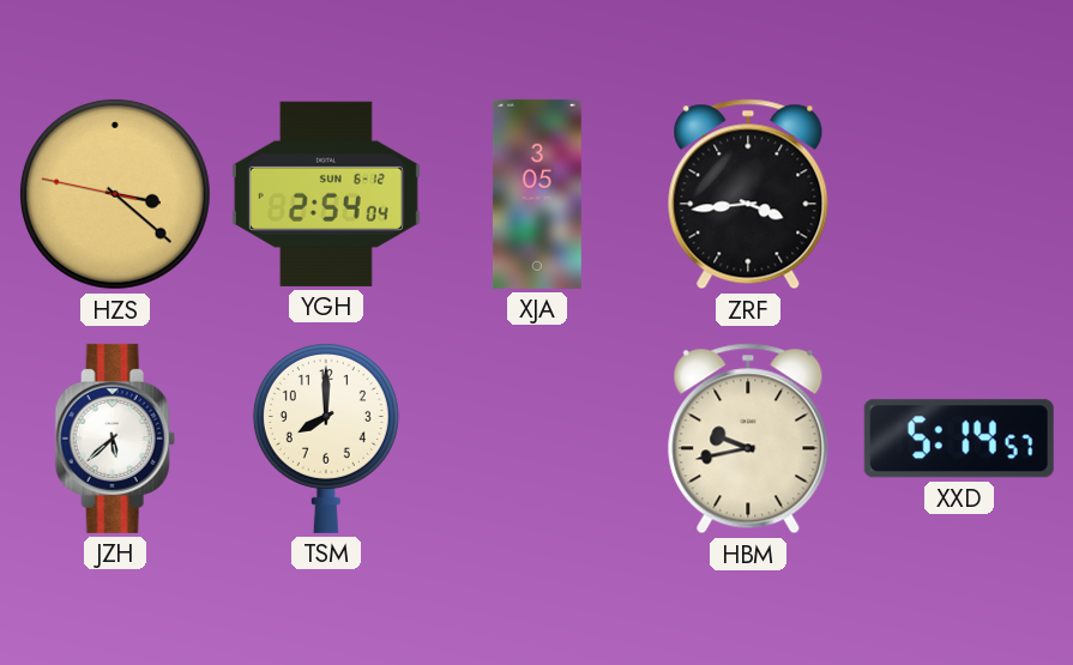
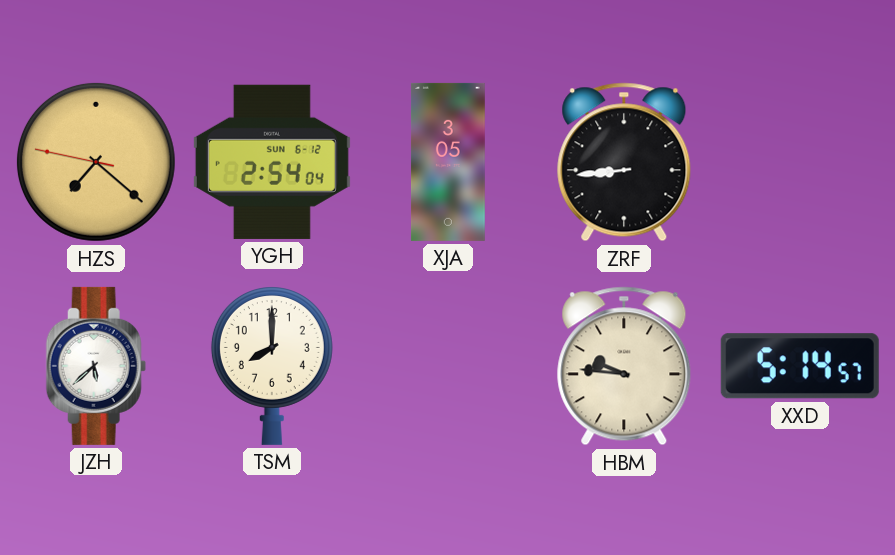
HZS: 3:21 -> 7:21
ZRF: 3:44 -> 8:44
HBM: 9:43 -> 9:46
